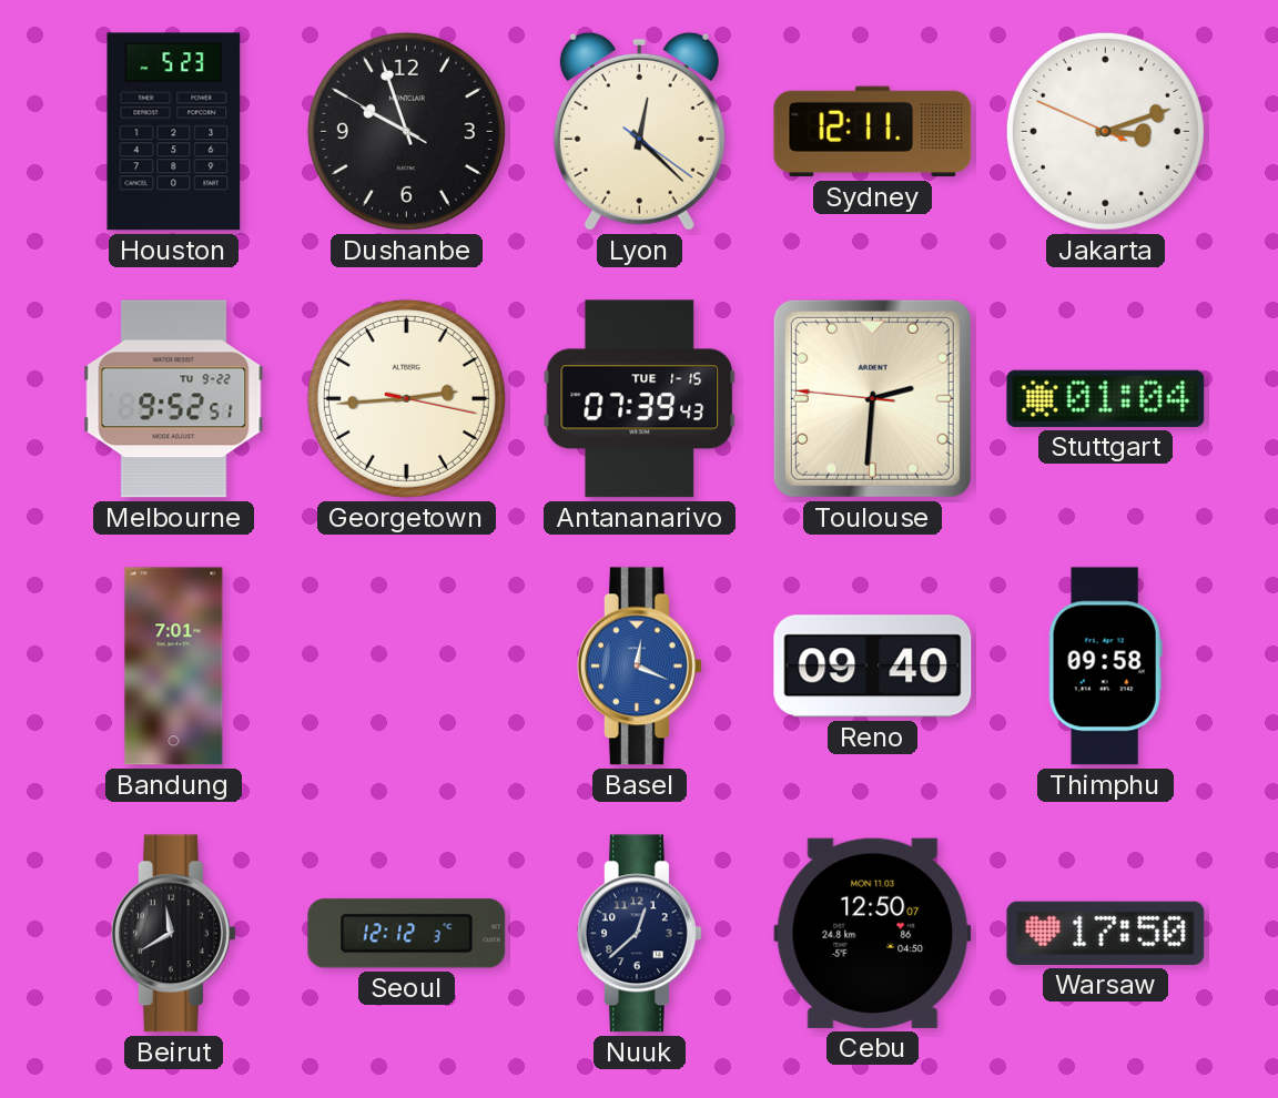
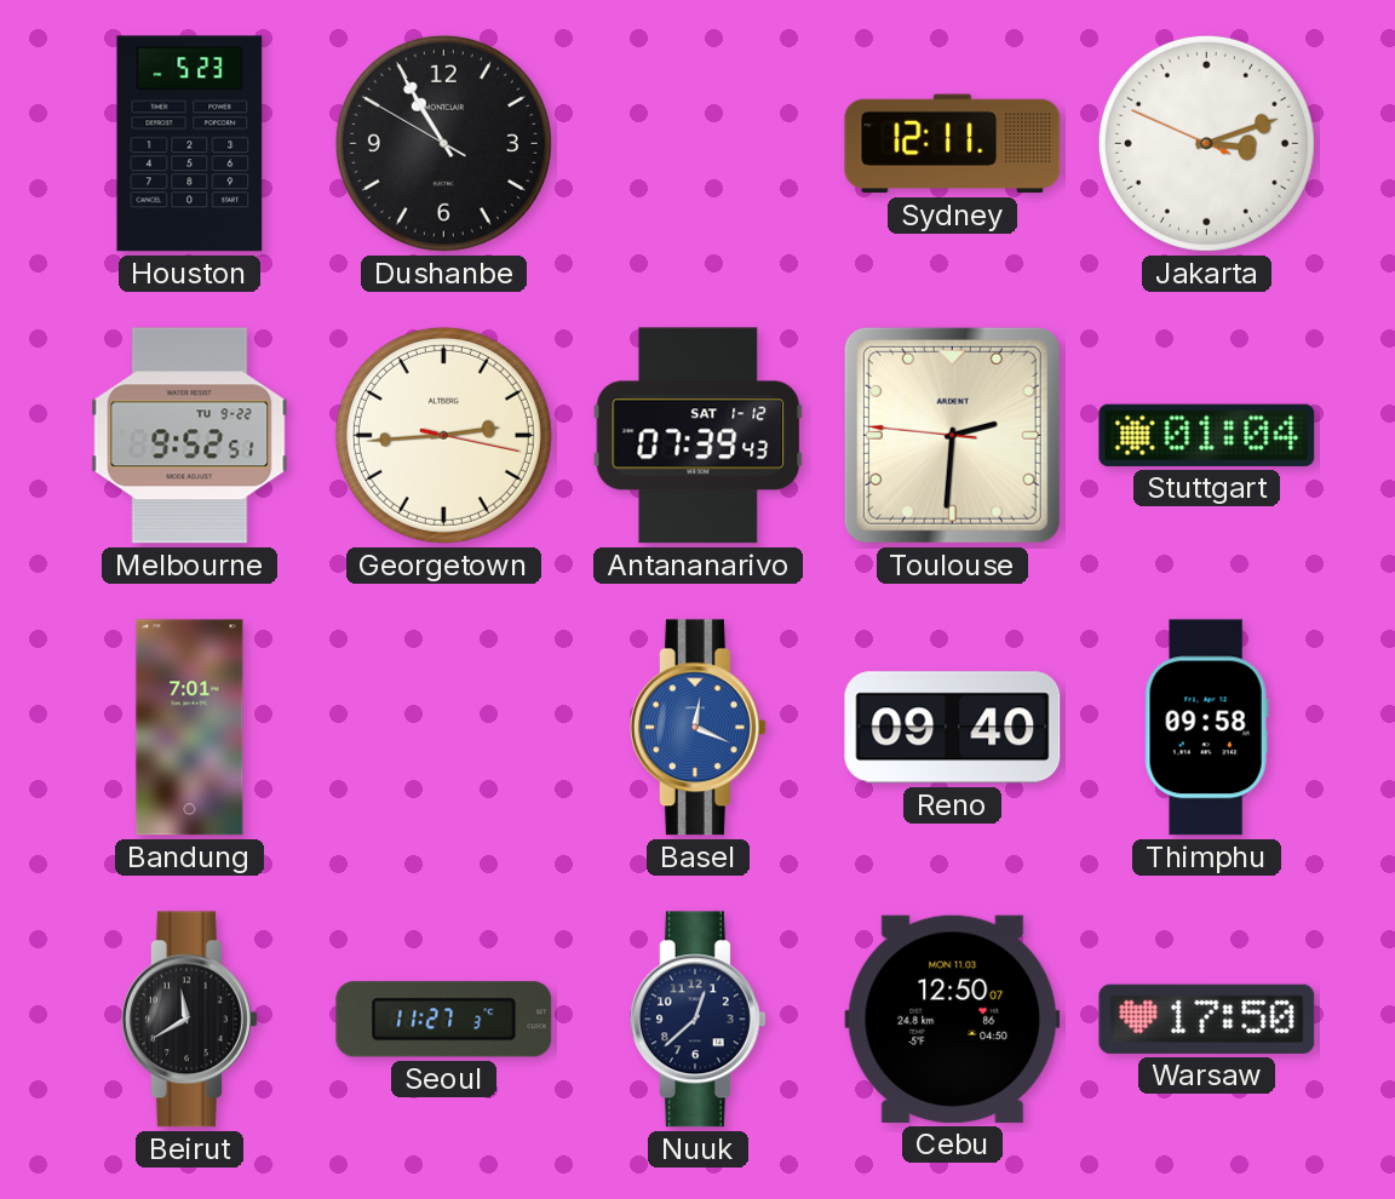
Dushanbe: 9:56 -> 10:54
Lyon: 12:22 -> none
Antananarivo date: TUE 1-15 -> SAT 1-12
Seoul: 12:12 -> 11:27
